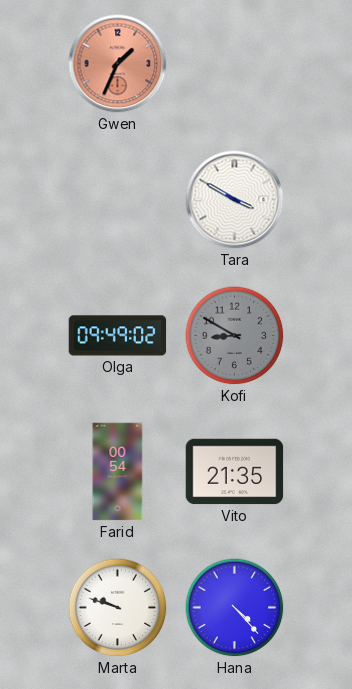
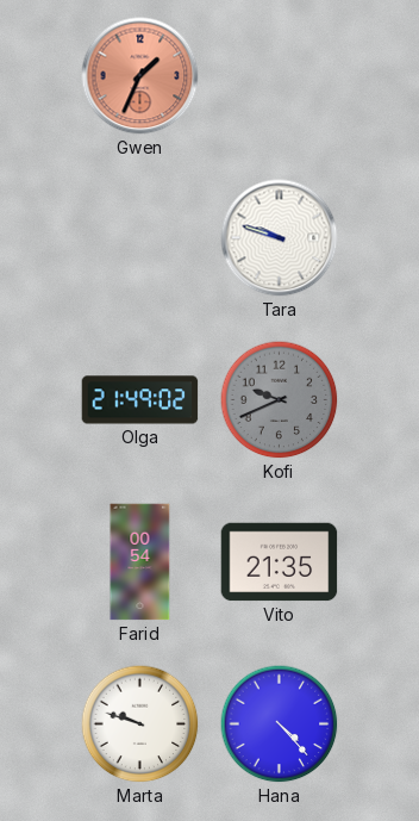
Tara: 3:50 -> 9:48
Olga: 09:49 -> 21:49
Kofi: 8:50 -> 9:41
